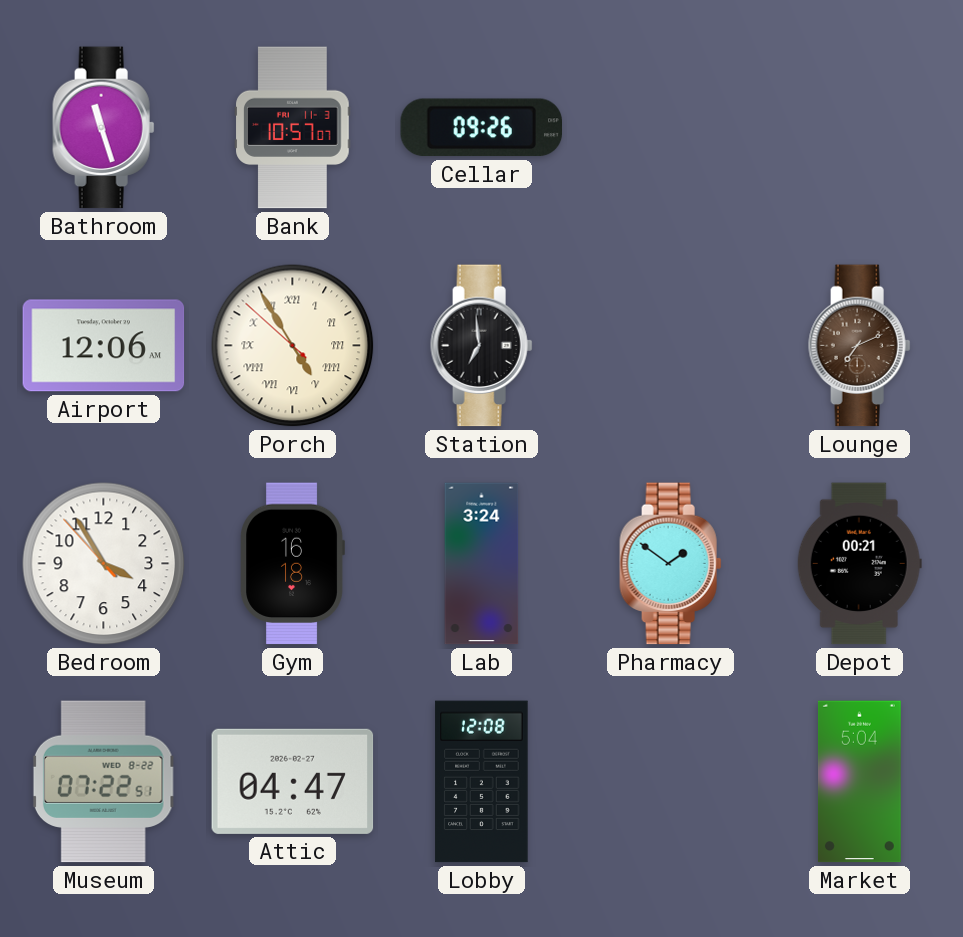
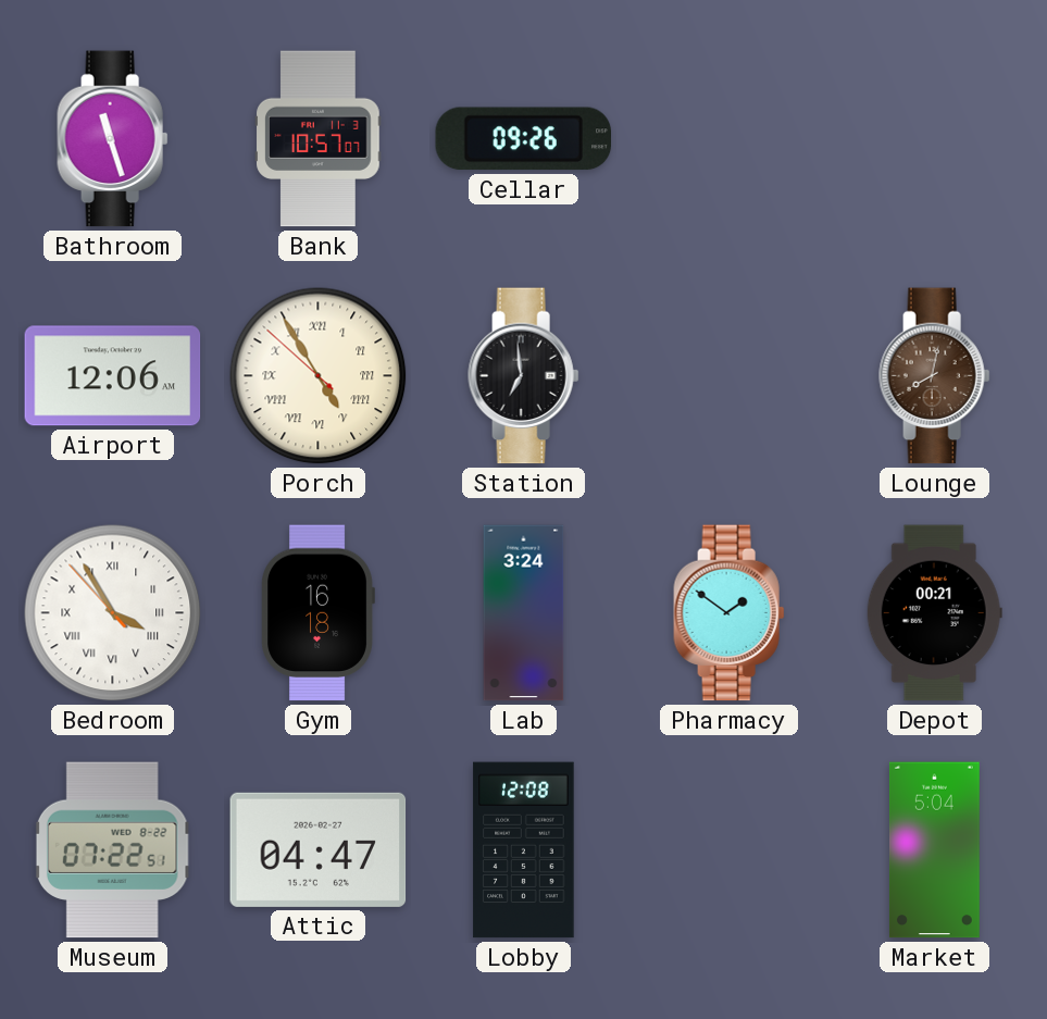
Lounge: 7:11 -> 8:02
Bedroom numerals: Arabic -> Roman
